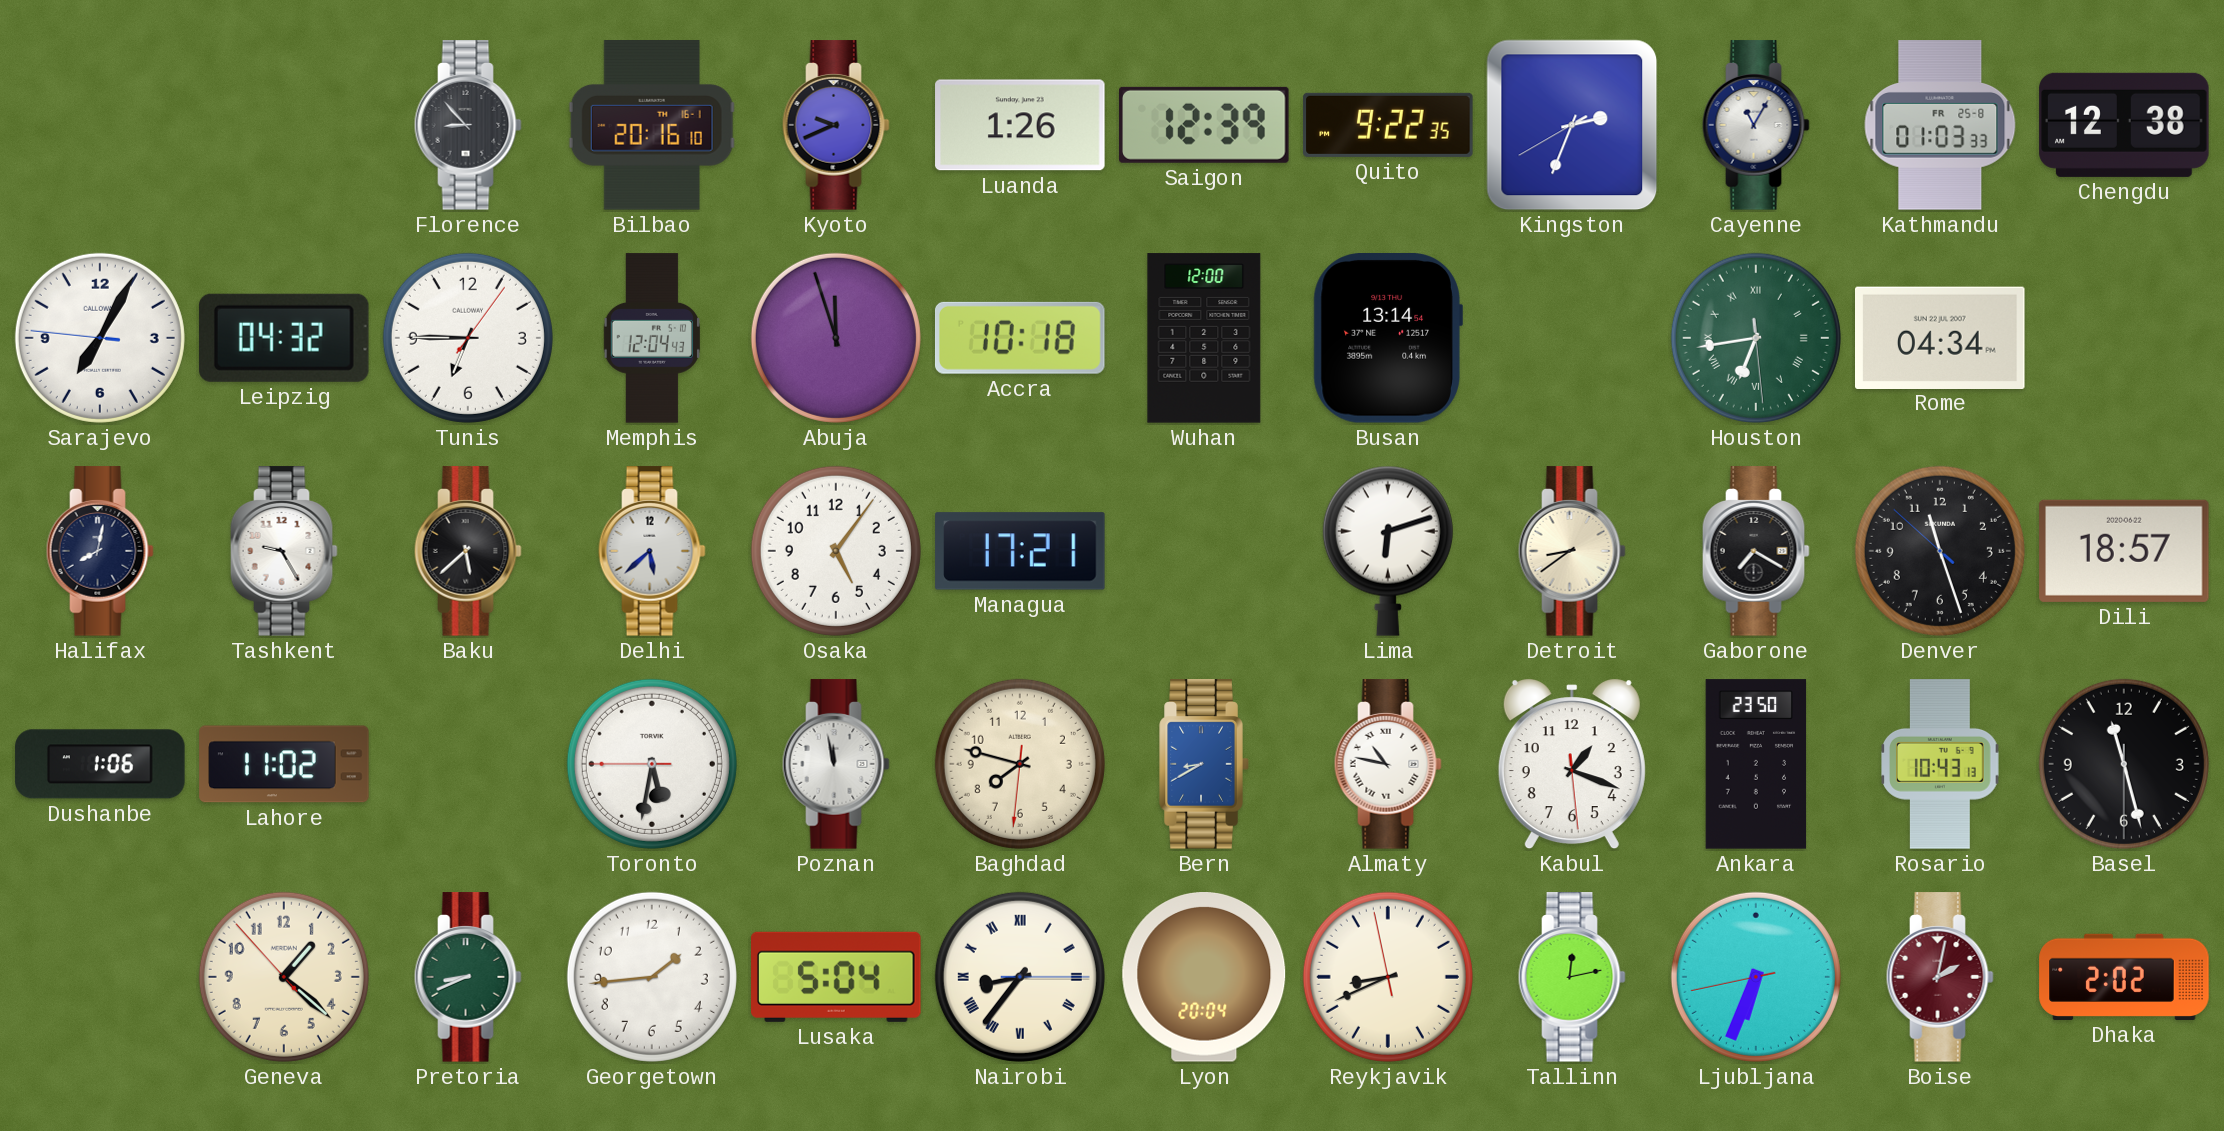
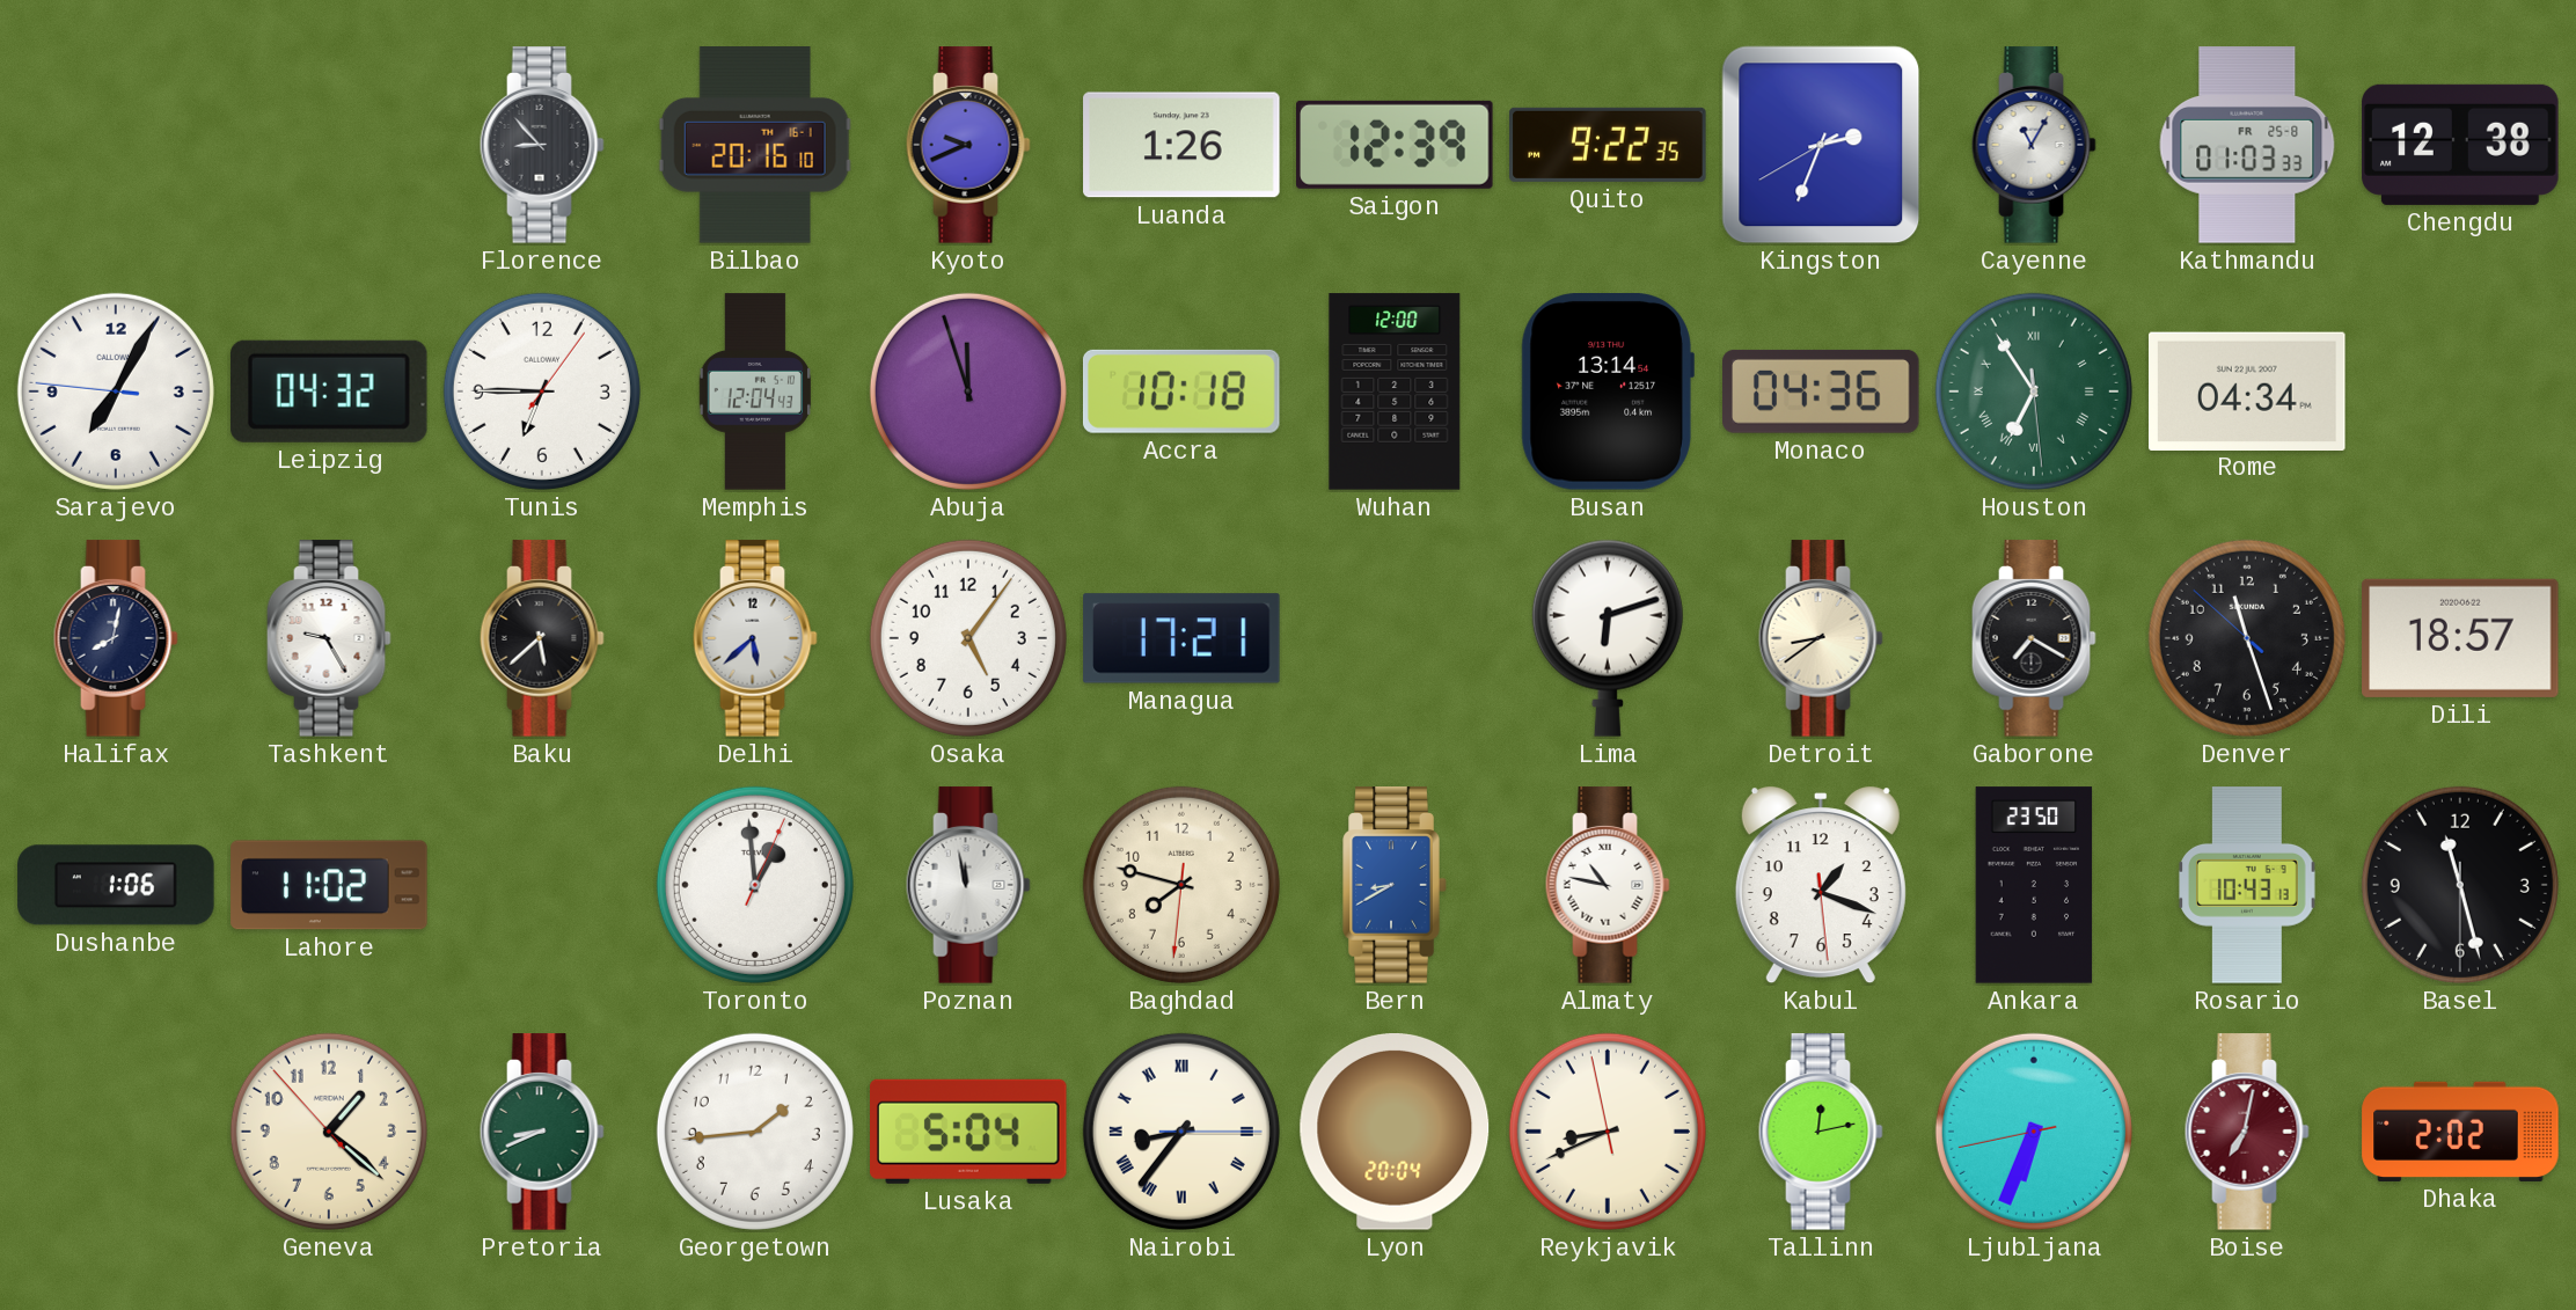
Monaco: none -> 04:36
Houston: 6:43 -> 6:54
Toronto: 5:31 -> 12:59
Boise: 2:02 -> 7:02
